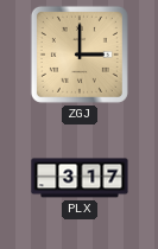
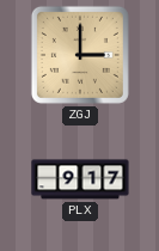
PLX: 3:17 -> 9:17
